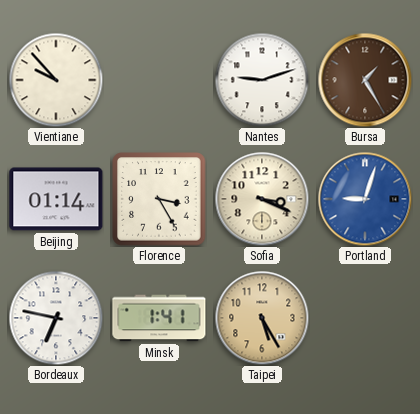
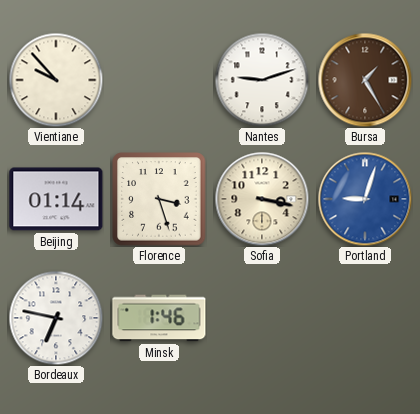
Florence: 3:25 -> 3:27
Sofia: 3:19 -> 3:17
Minsk: 1:41 -> 1:46
Taipei: 5:25 -> none
